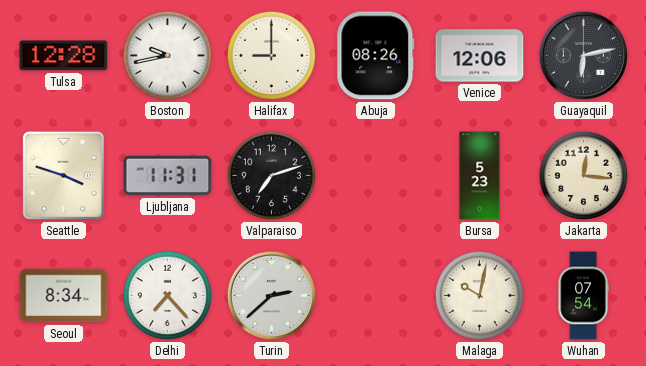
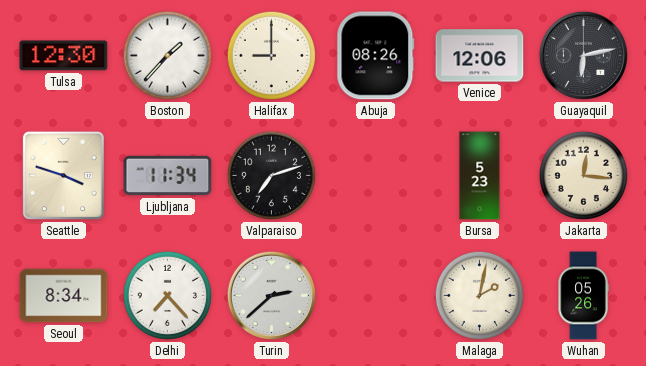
Tulsa: 12:28 -> 12:30
Boston: 9:43 -> 1:37
Ljubljana: 11:31 -> 11:34
Malaga: 10:02 -> 2:02
Wuhan: 07:54 -> 05:26
